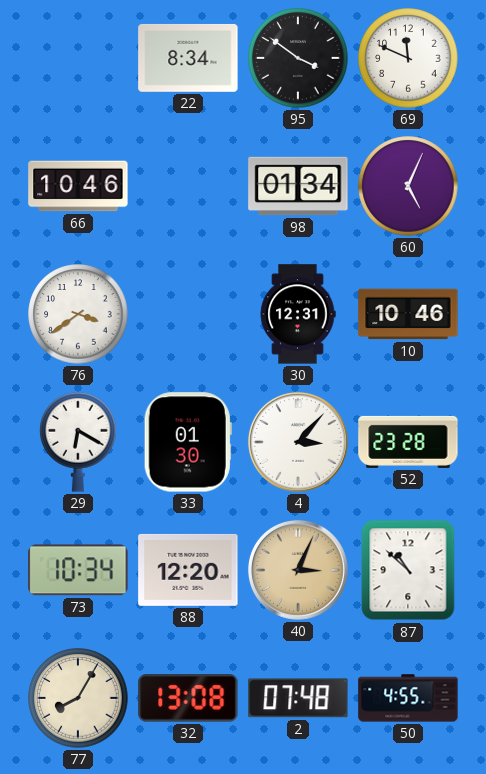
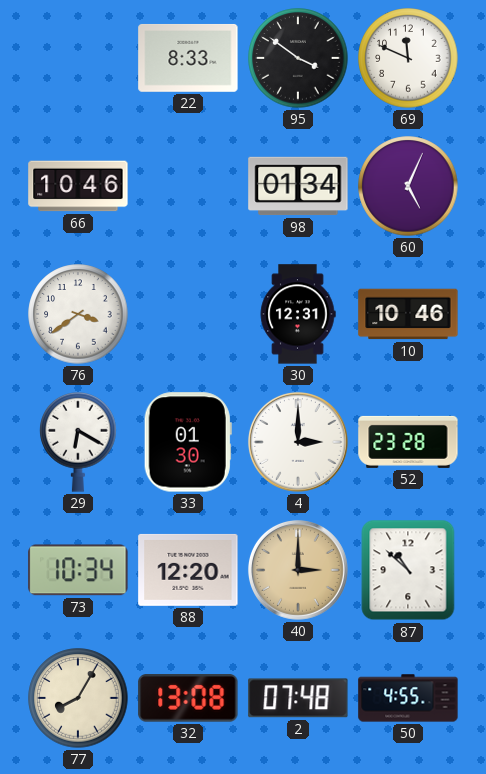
22: 8:34 -> 8:33
4: 3:07 -> 3:00
40: 3:04 -> 3:00
